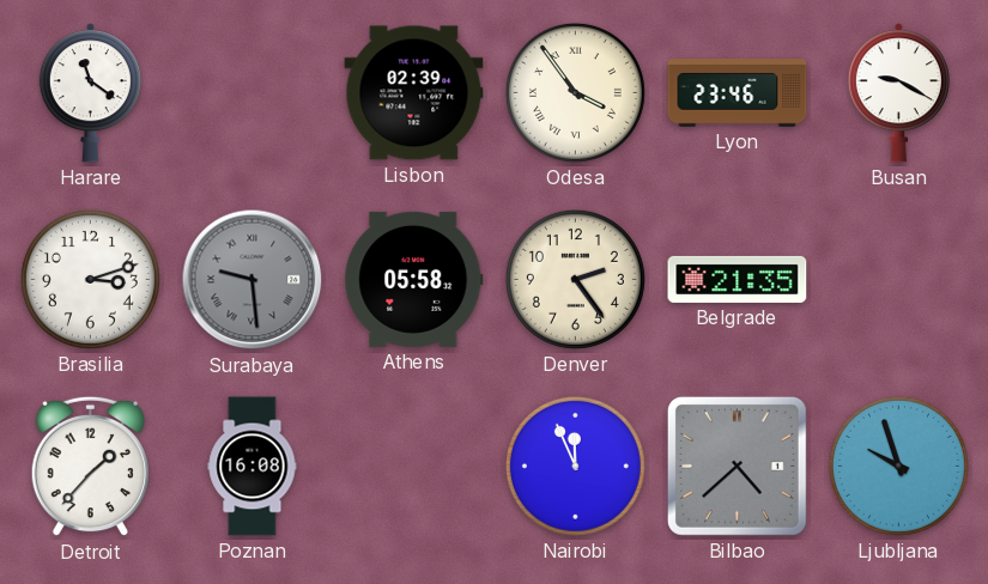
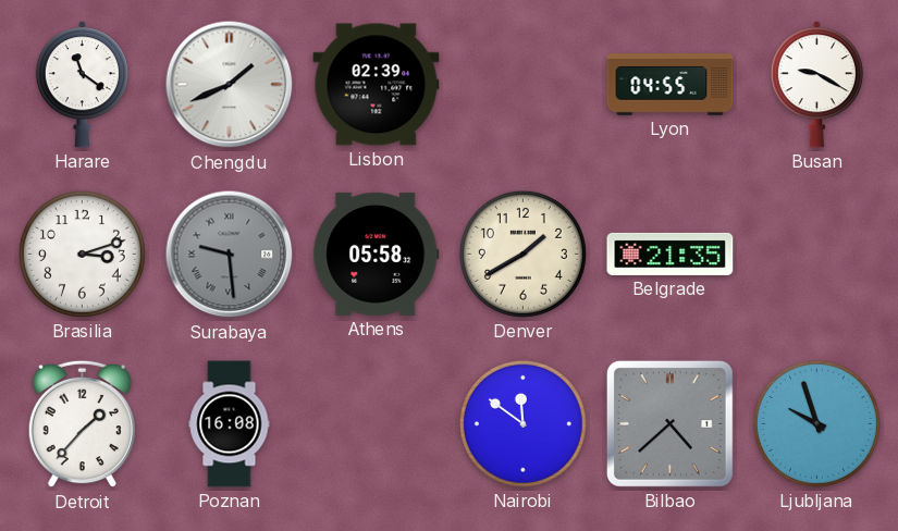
Chengdu: none -> 1:41
Odesa: 3:54 -> none
Lyon: 23:46 -> 04:55
Denver: 2:24 -> 1:40
Nairobi: 11:56 -> 11:51
